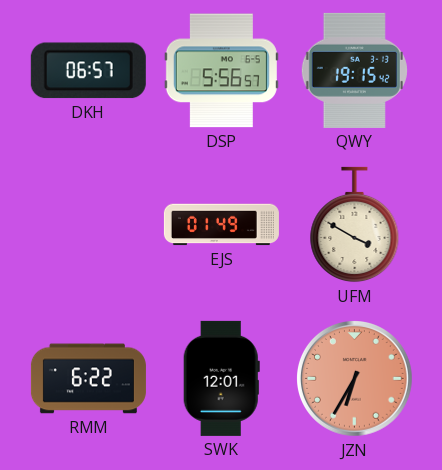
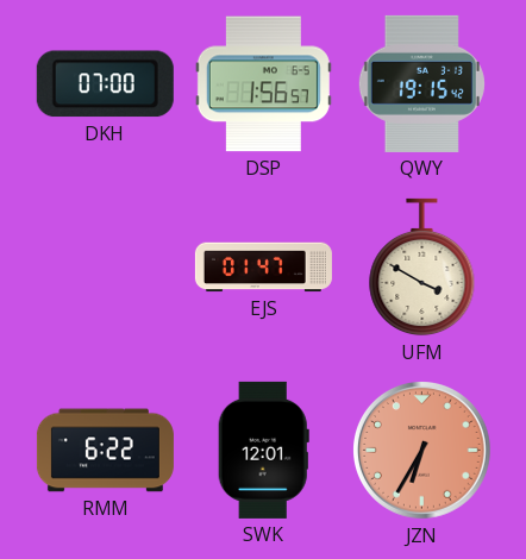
DKH: 06:57 -> 07:00
DSP: 5:56 -> 1:56
EJS: 01:49 -> 01:47
